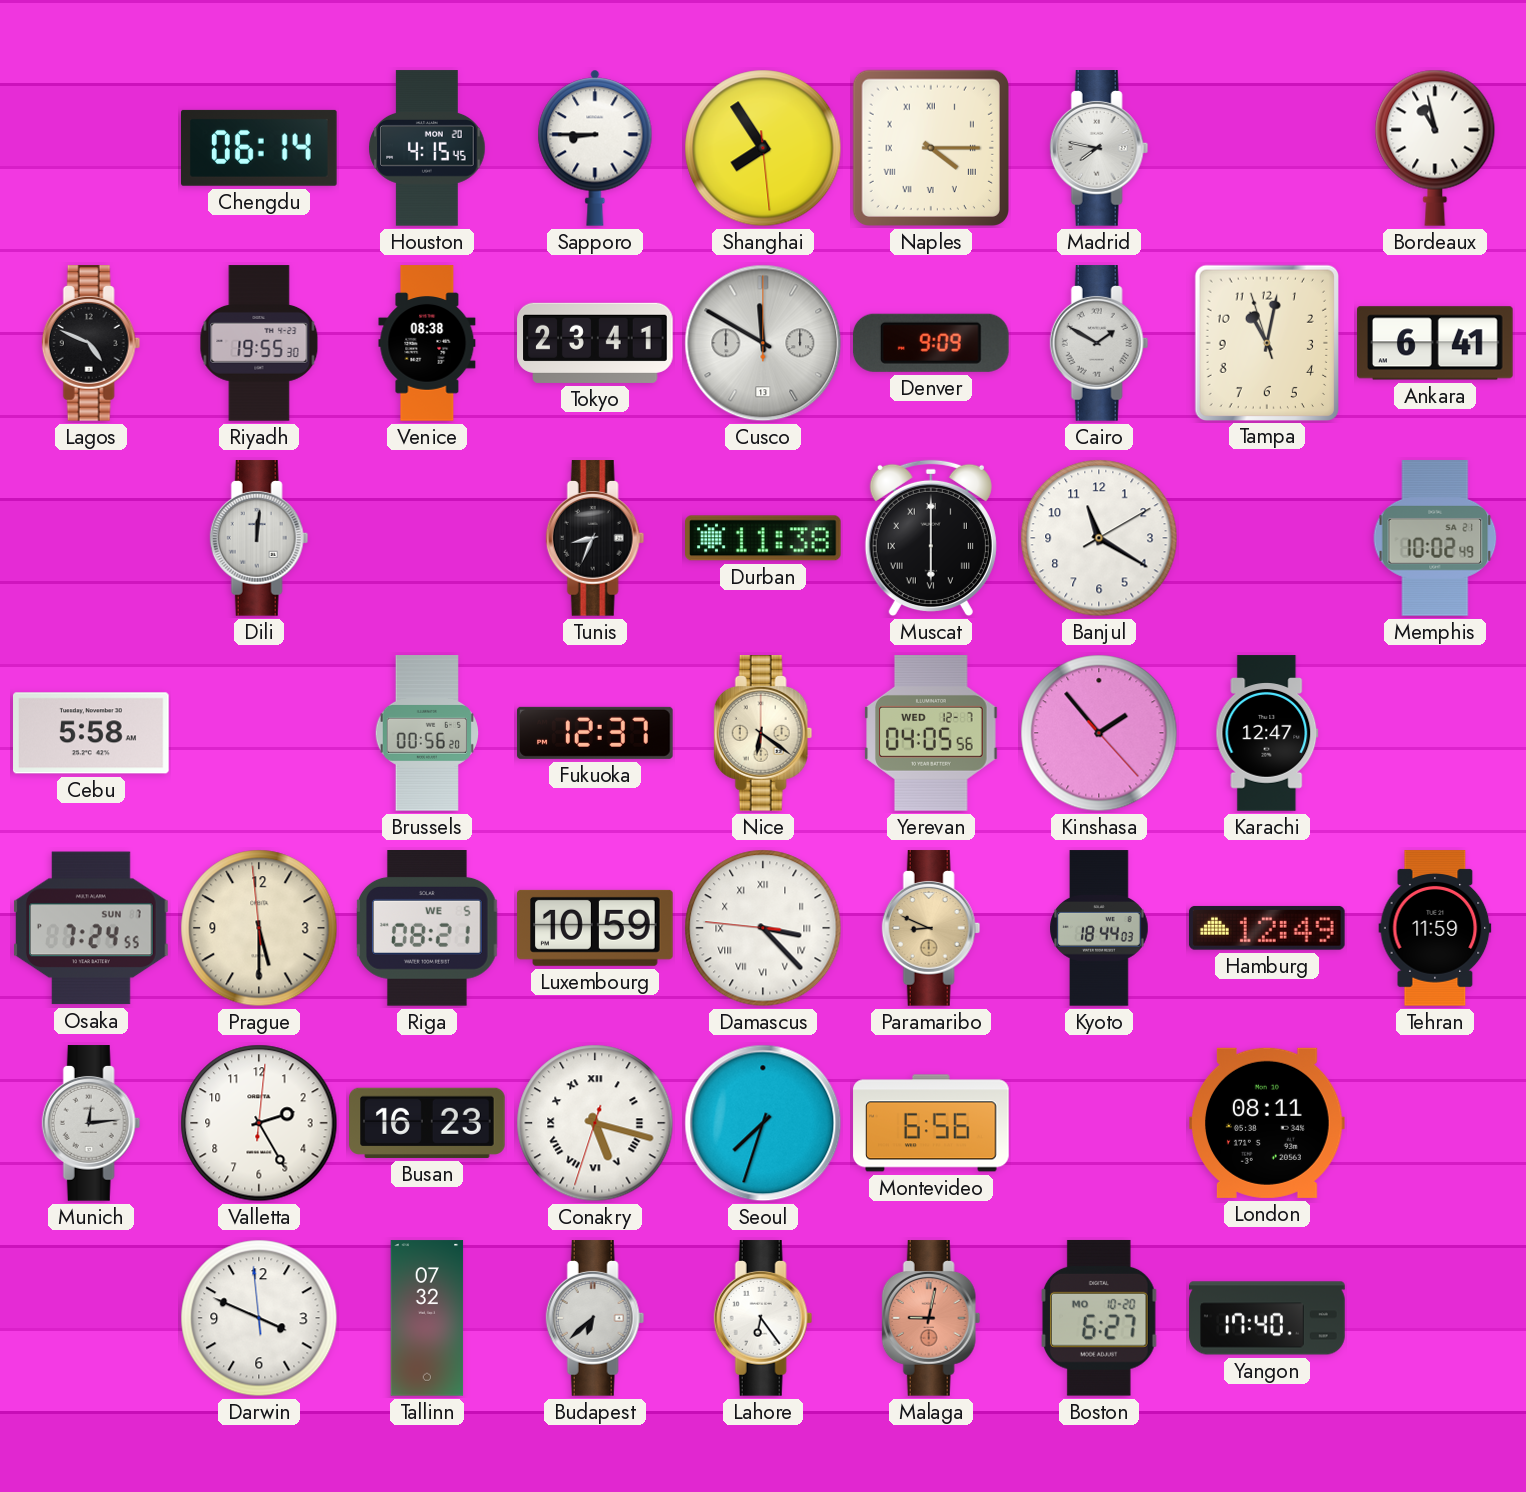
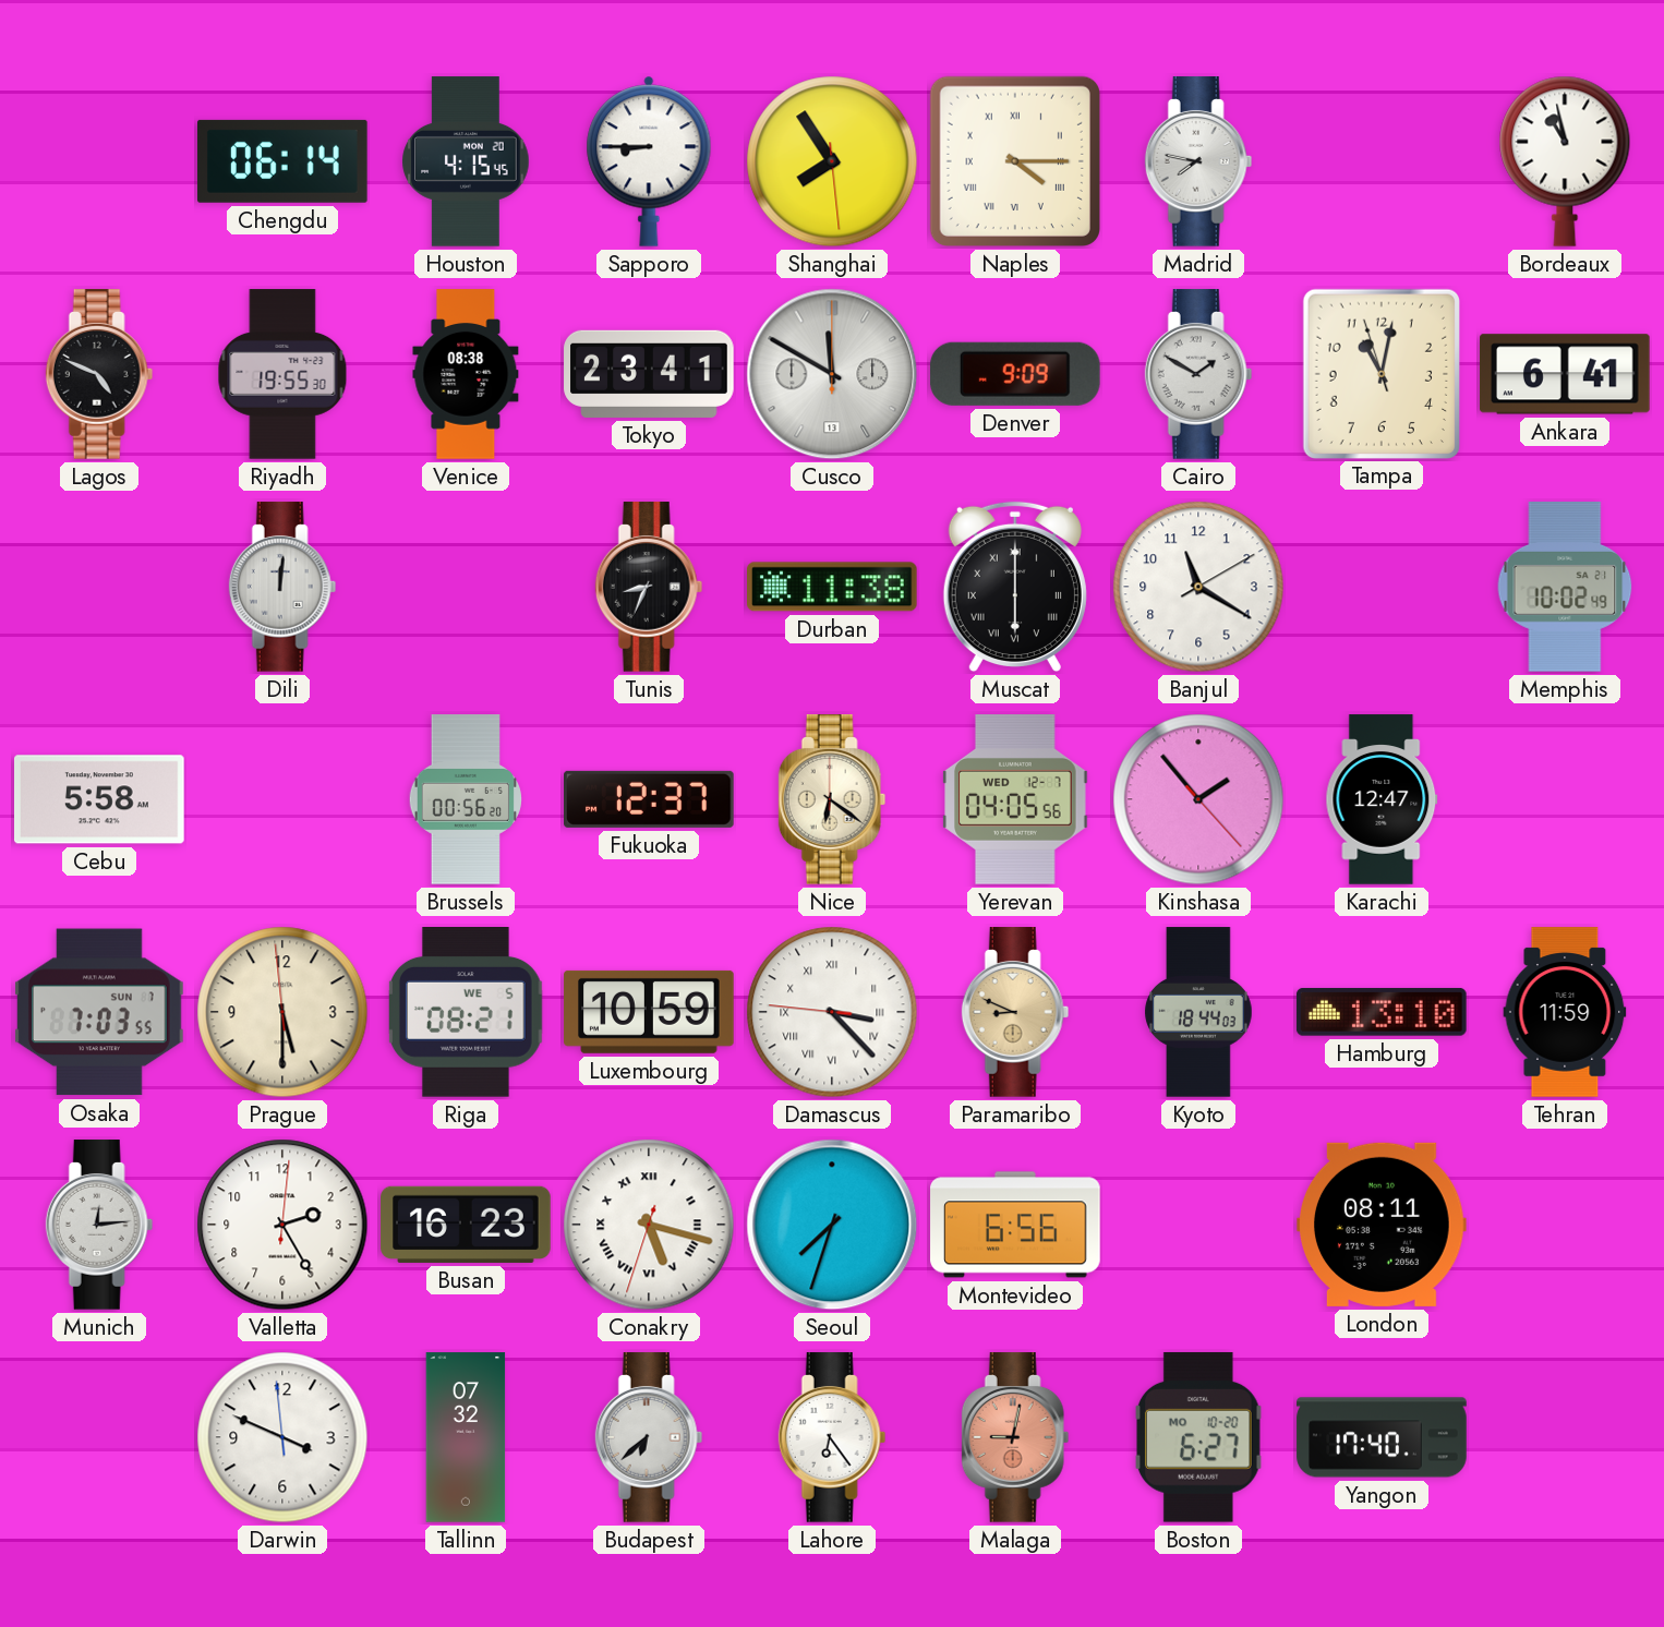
Osaka: 7:24 -> 7:03
Hamburg: 12:49 -> 13:10
